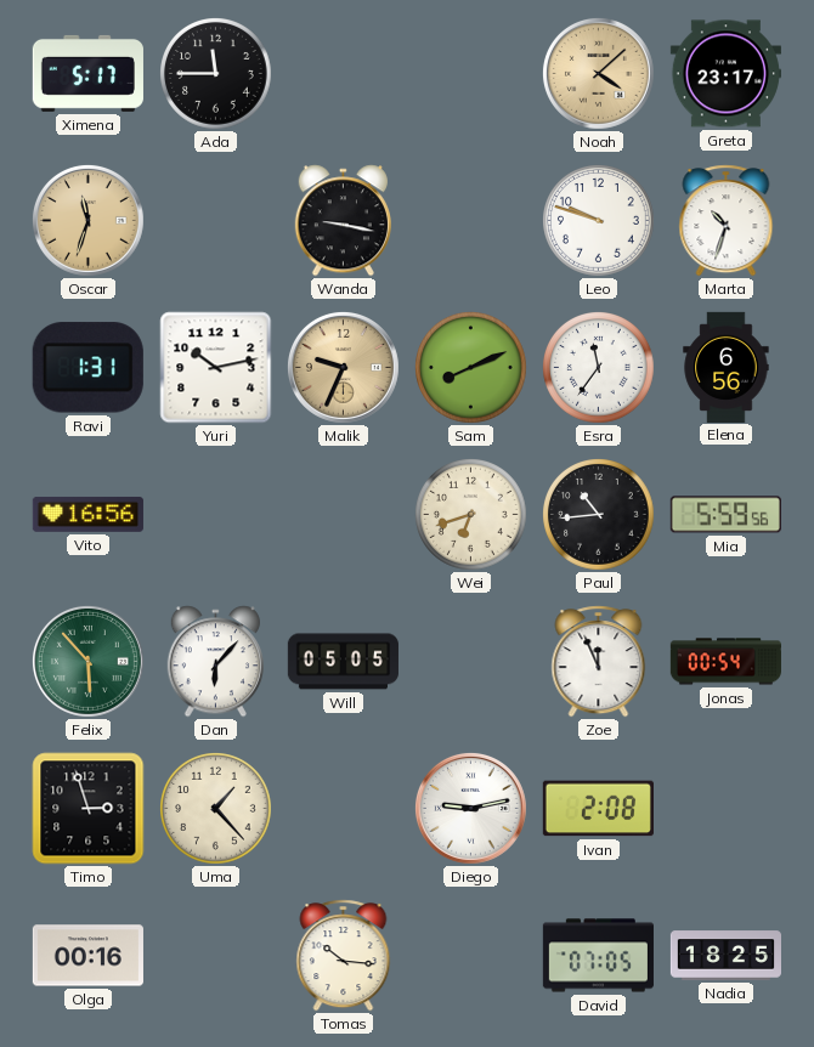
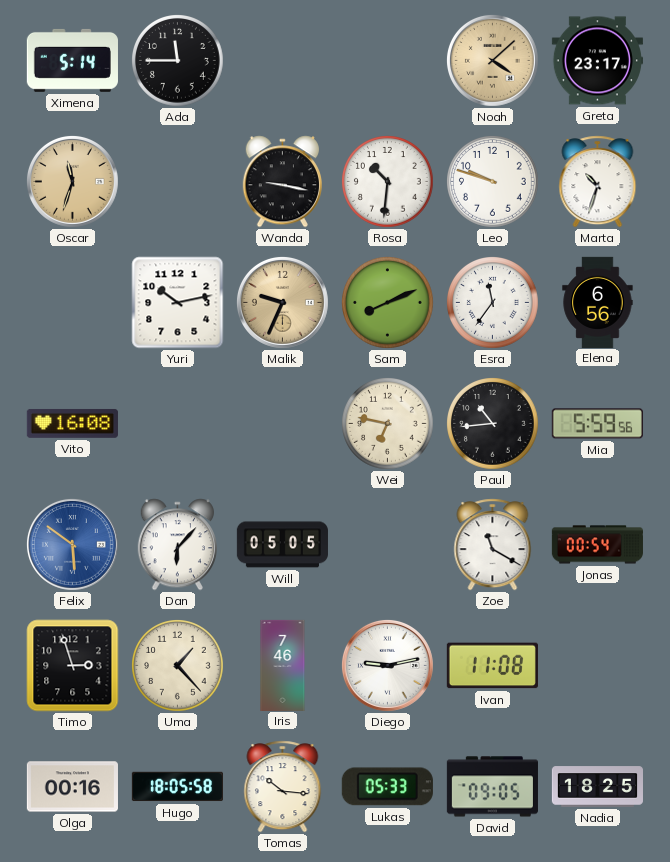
Ximena: 5:17 -> 5:14
Rosa: none -> 10:31
Ravi: 1:31 -> none
Vito: 16:56 -> 16:08
Wei: 6:42 -> 6:47
Felix: 5:53 -> 5:51
Felix dial: green -> blue
Zoe: 11:56 -> 11:20
Iris: none -> 7:46
Ivan: 2:08 -> 11:08
Hugo: none -> 18:05
Lukas: none -> 05:33
David: 07:05 -> 09:05
